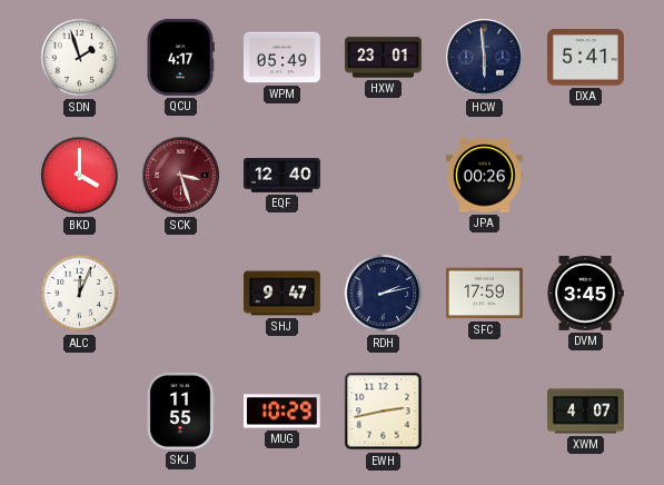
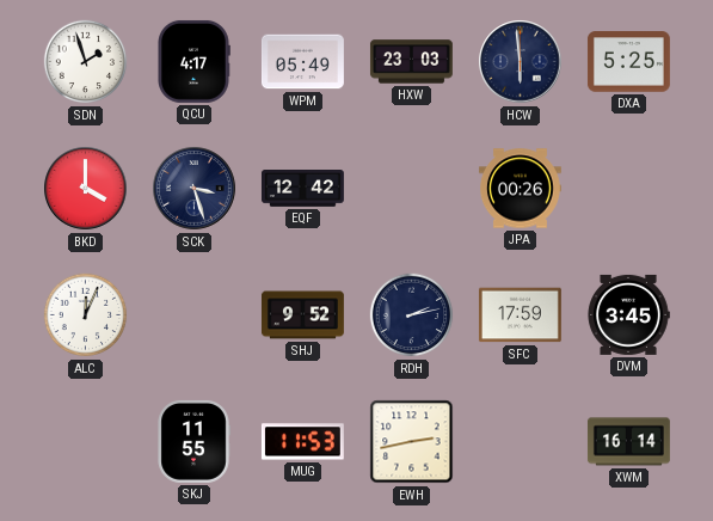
HXW: 23:01 -> 23:03
DXA: 5:41 -> 5:25
SCK dial: burgundy -> navy
EQF: 12:40 -> 12:42
SHJ: 9:47 -> 9:52
MUG: 10:29 -> 11:53
XWM: 4:07 -> 16:14
